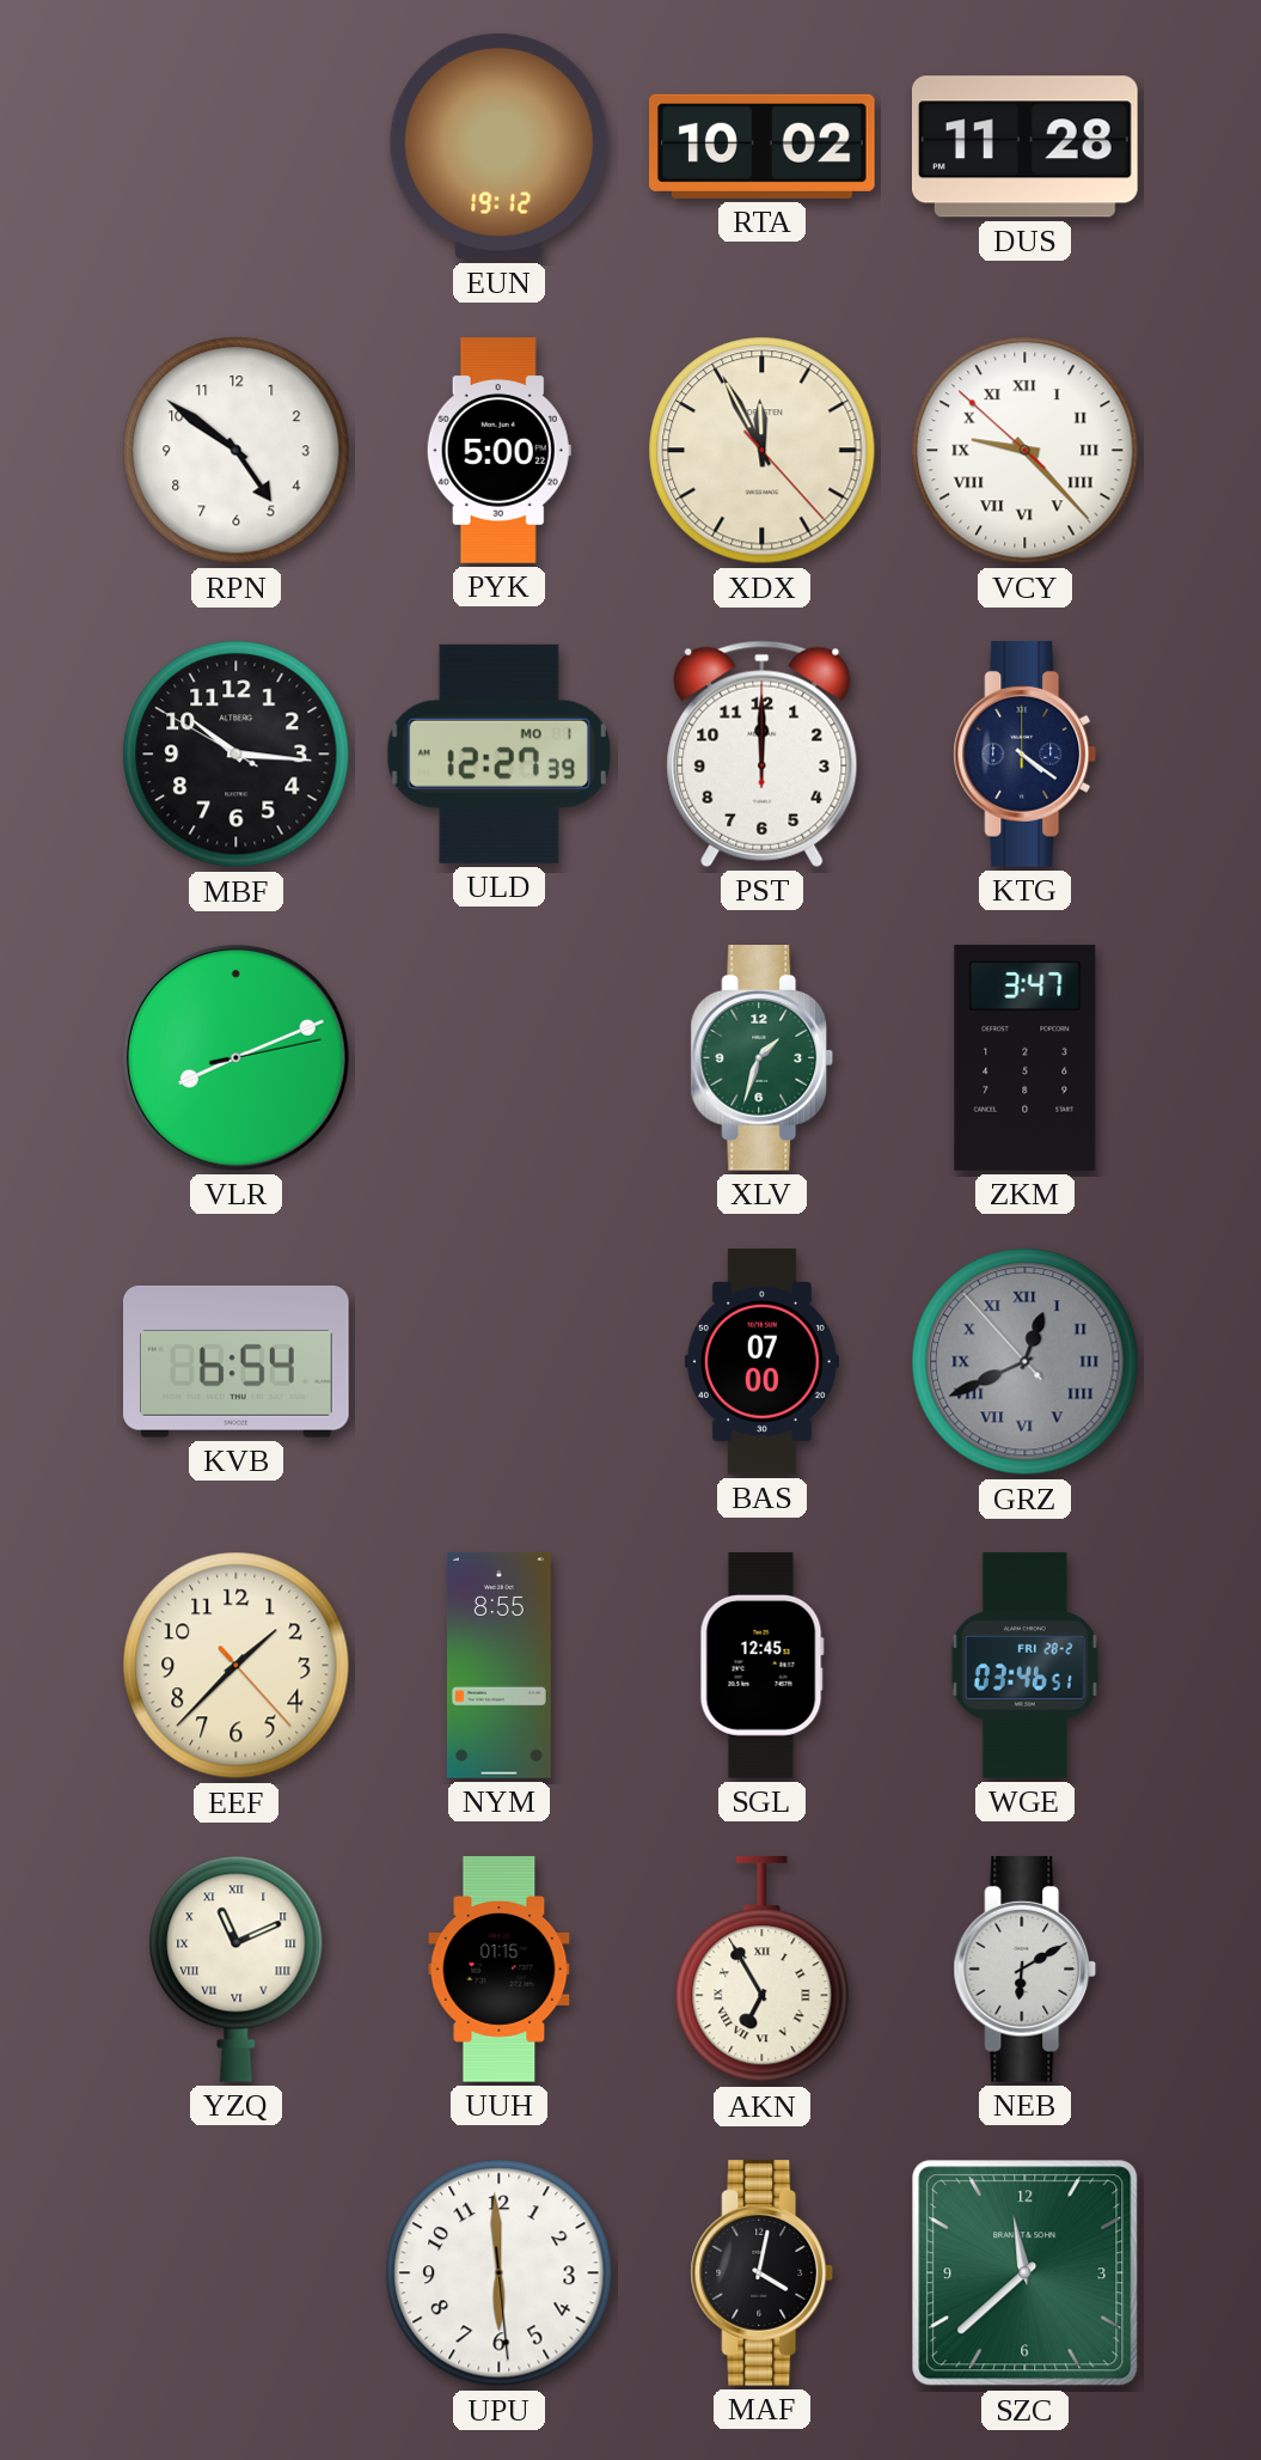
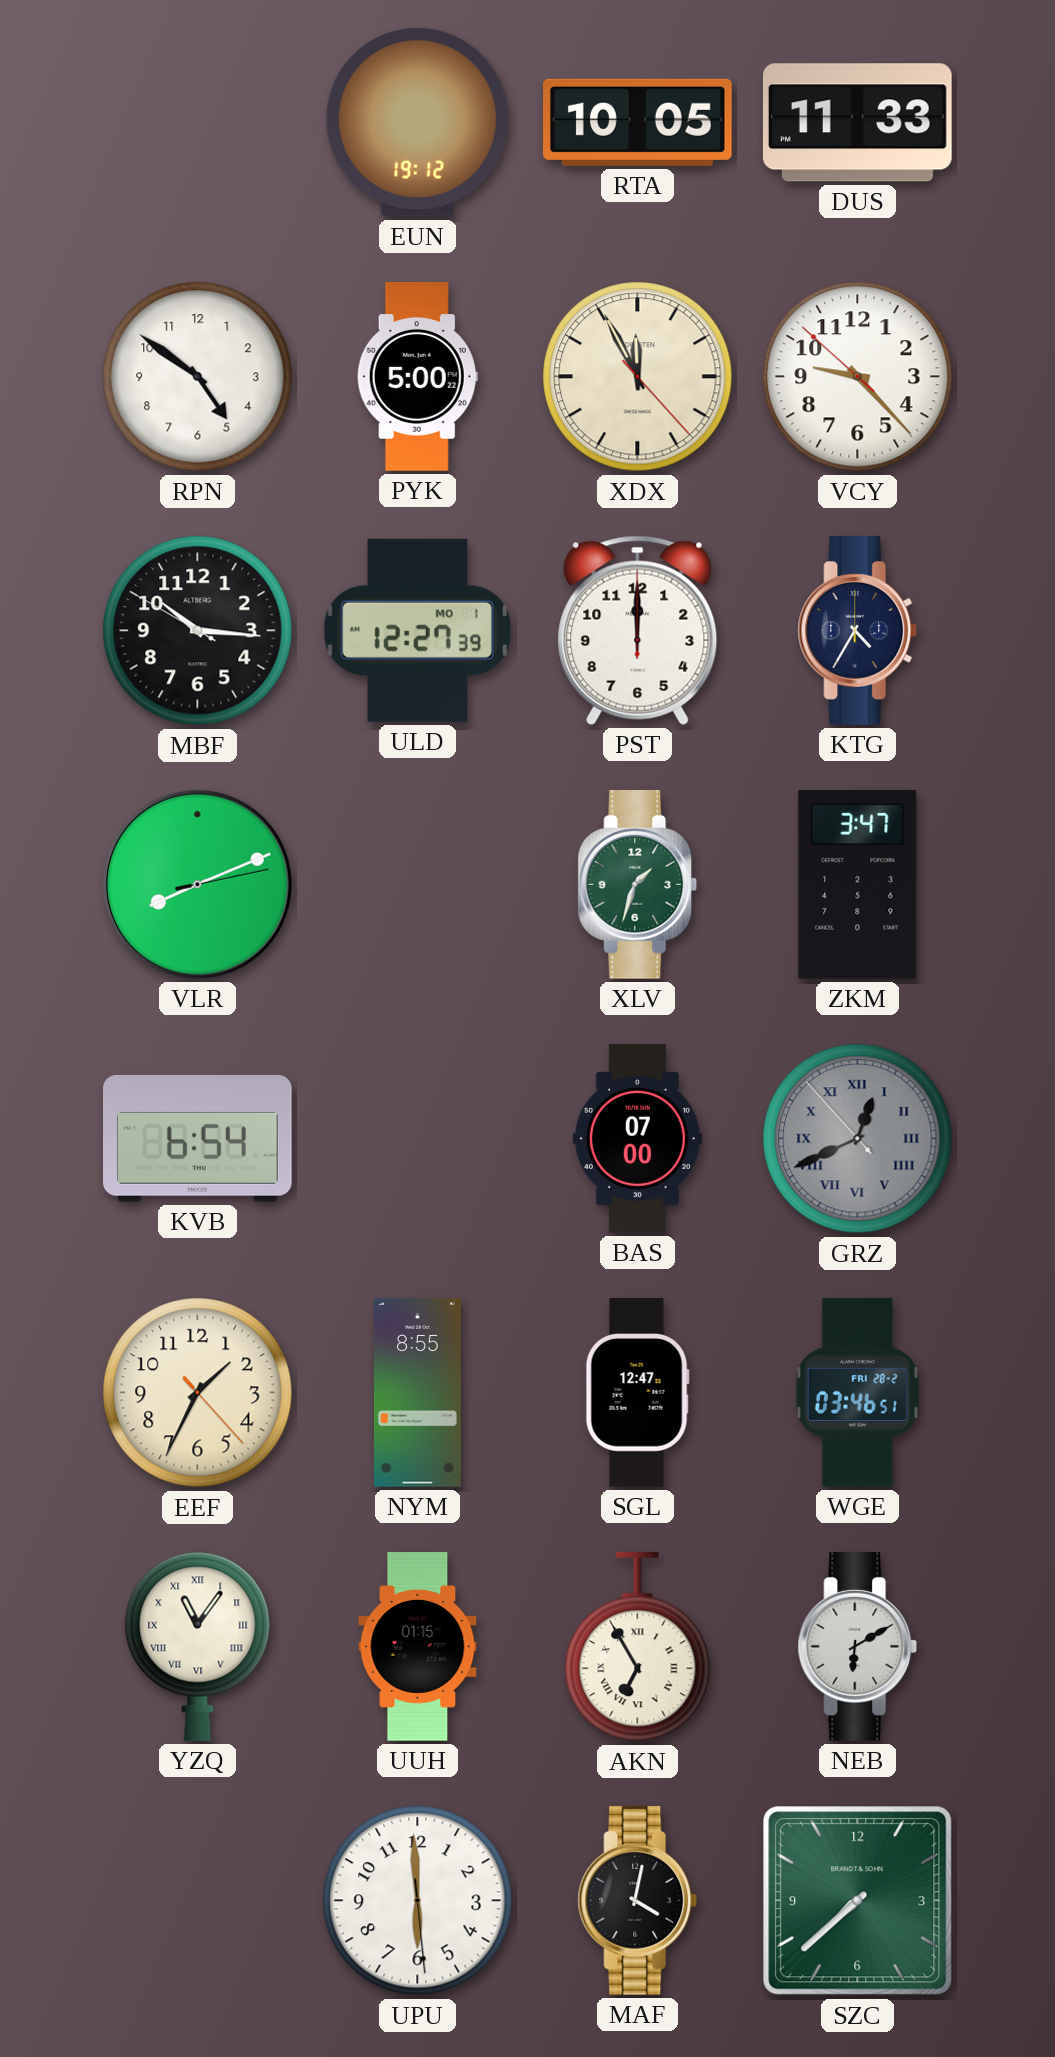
RTA: 10:02 -> 10:05
DUS: 11:28 -> 11:33
VCY numerals: Roman -> Arabic
KTG: 4:21 -> 4:35
EEF: 1:37 -> 1:34
SGL: 12:45 -> 12:47
YZQ: 11:11 -> 11:06
SZC: 11:38 -> 7:38
